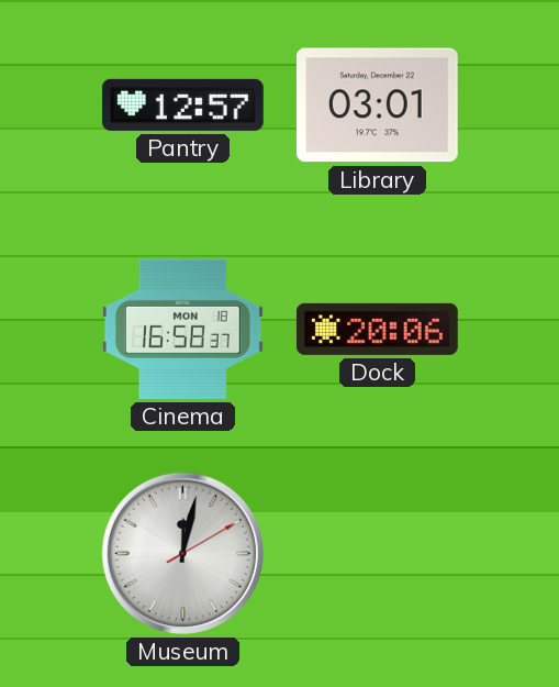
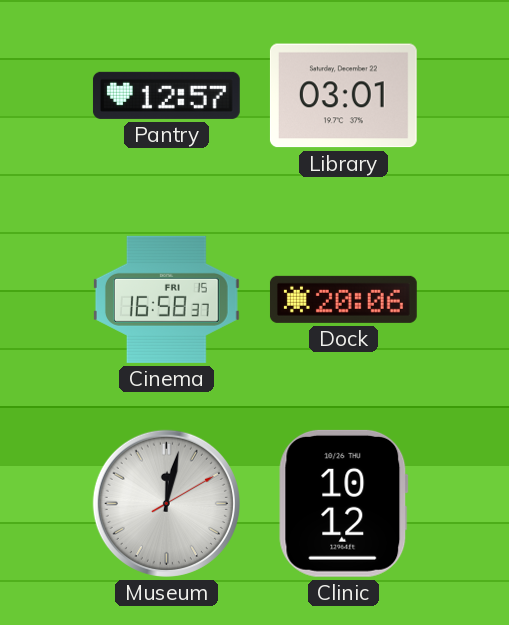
Cinema date: MON 18 -> FRI 15
Clinic: none -> 10:12
